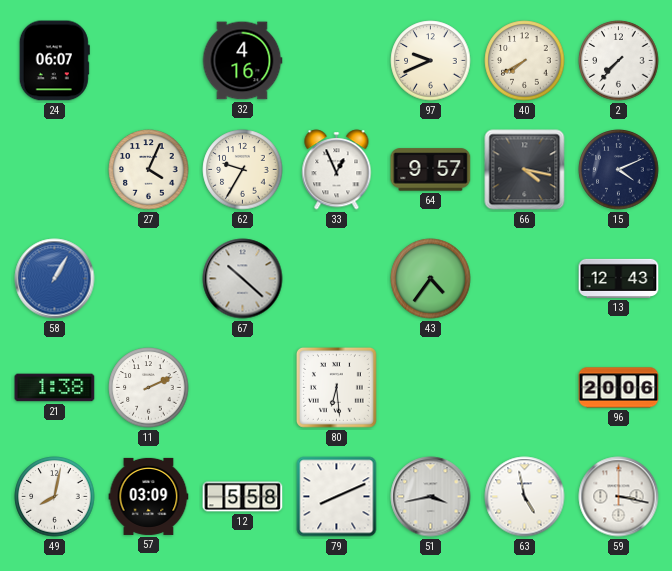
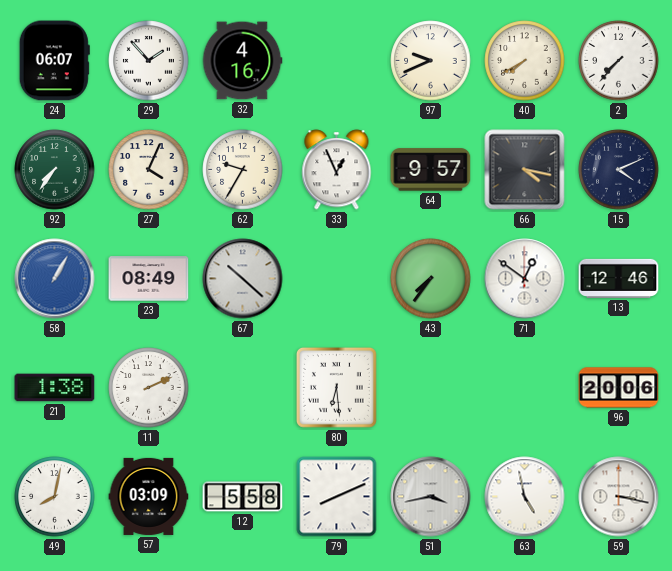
29: none -> 1:53
92: none -> 7:36
23: none -> 08:49
43: 4:36 -> 7:36
71: none -> 12:51
13: 12:43 -> 12:46
